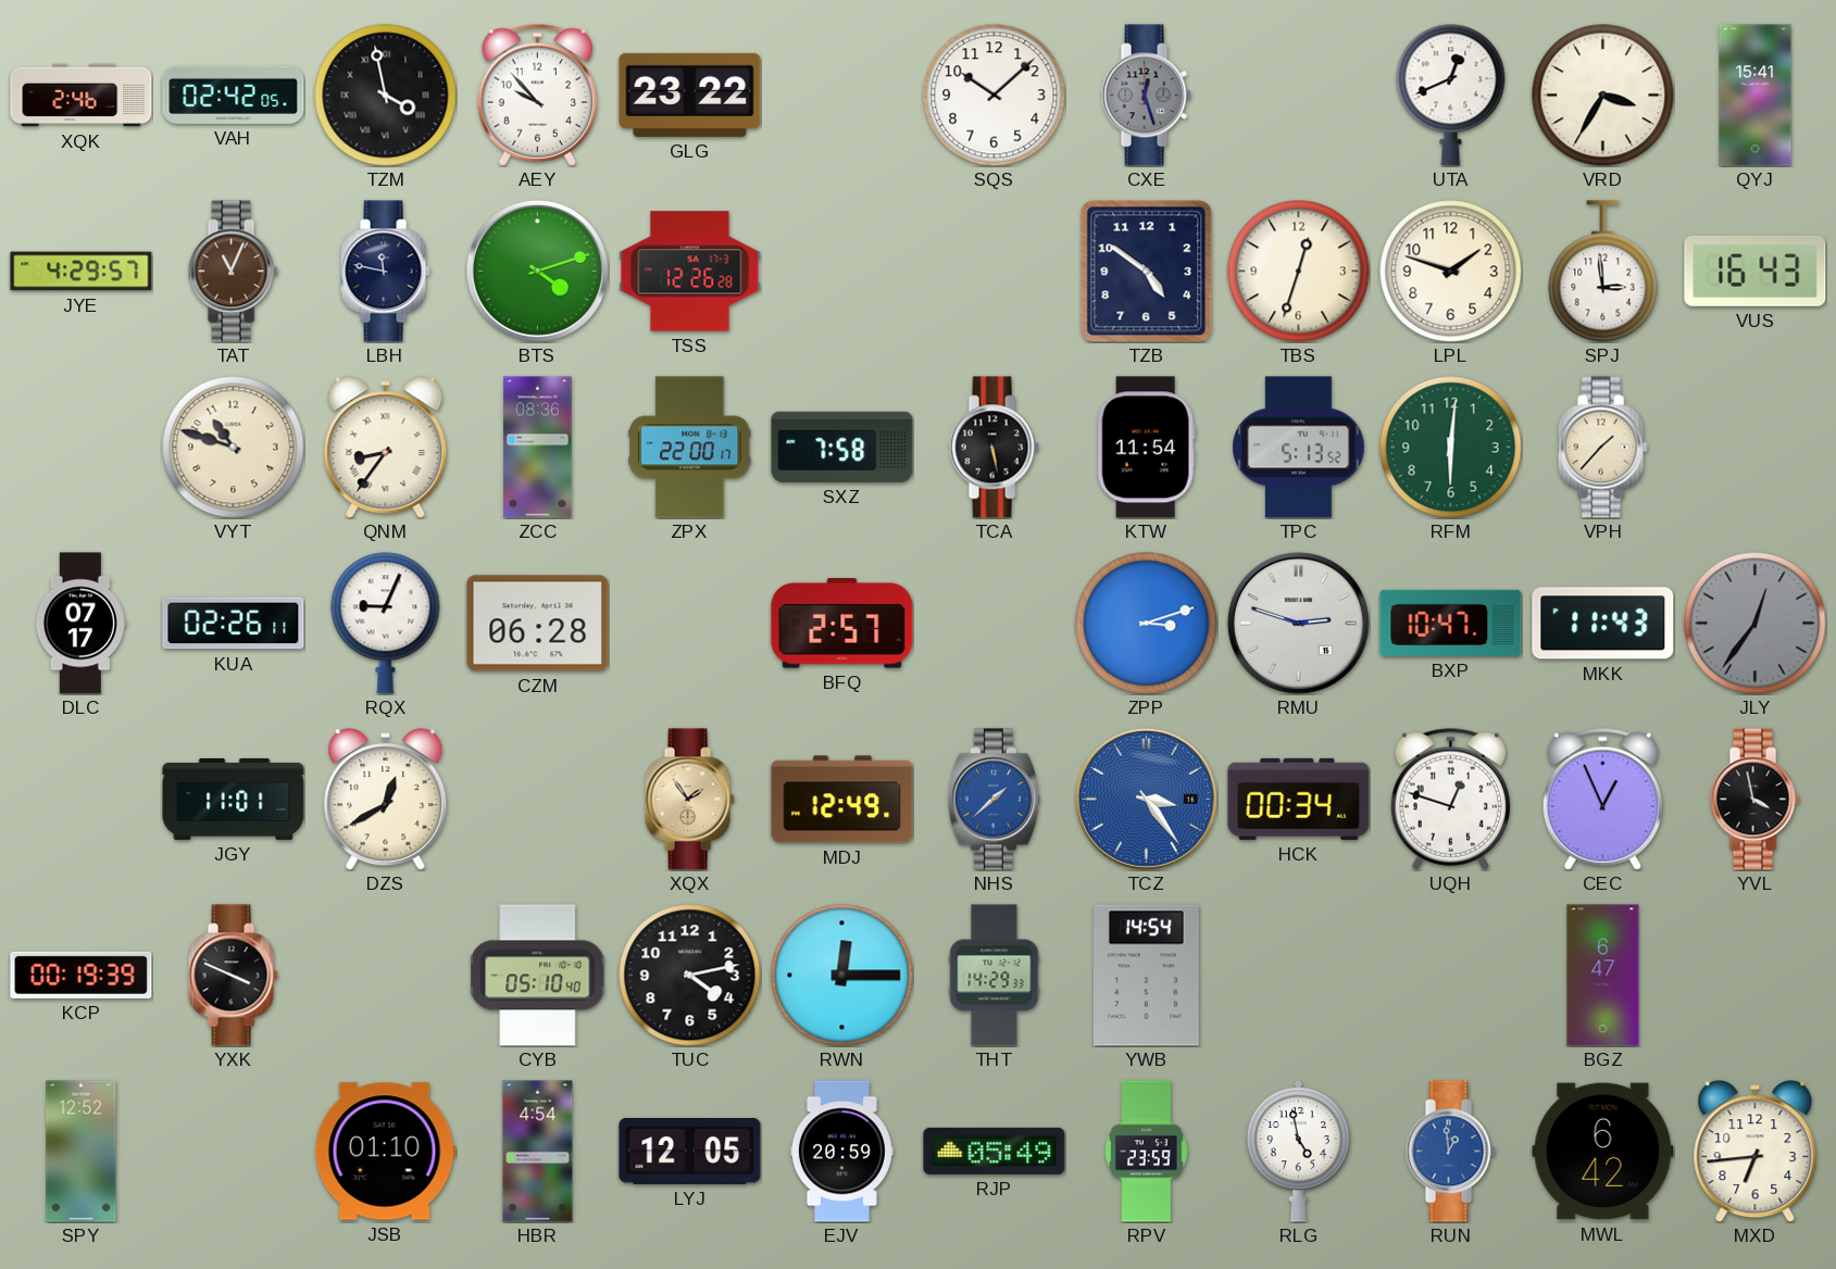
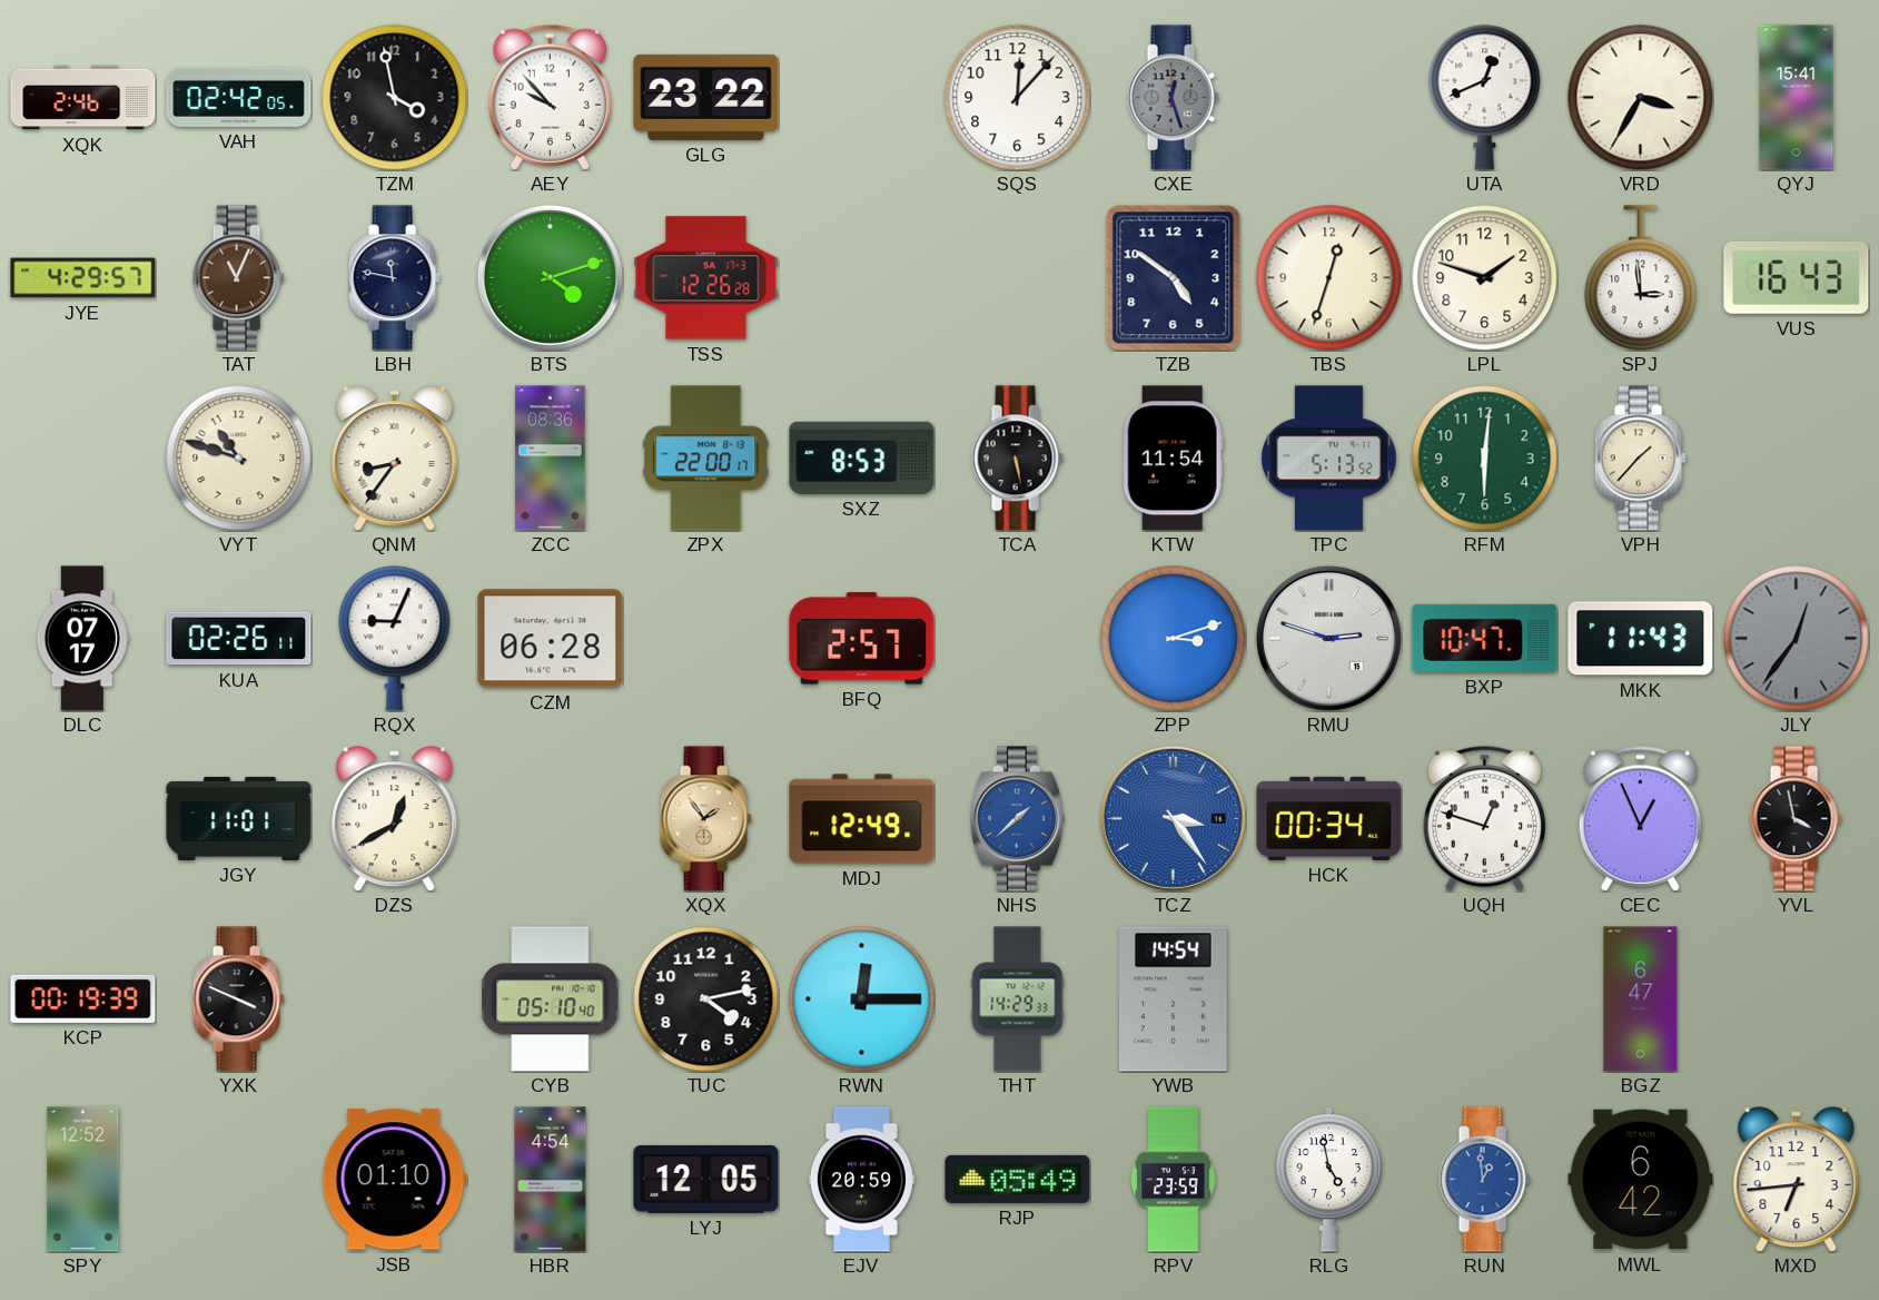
TZM numerals: Roman -> Arabic
SQS: 10:08 -> 12:07
SXZ: 7:58 -> 8:53
